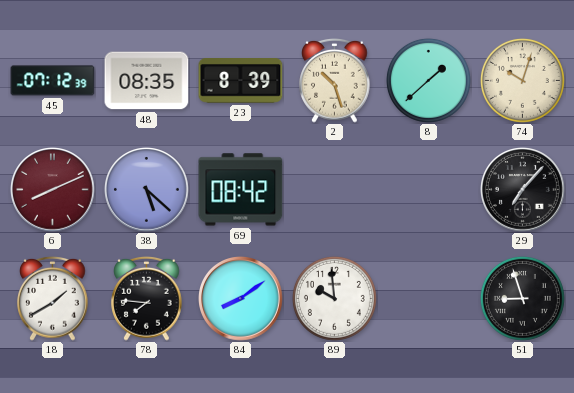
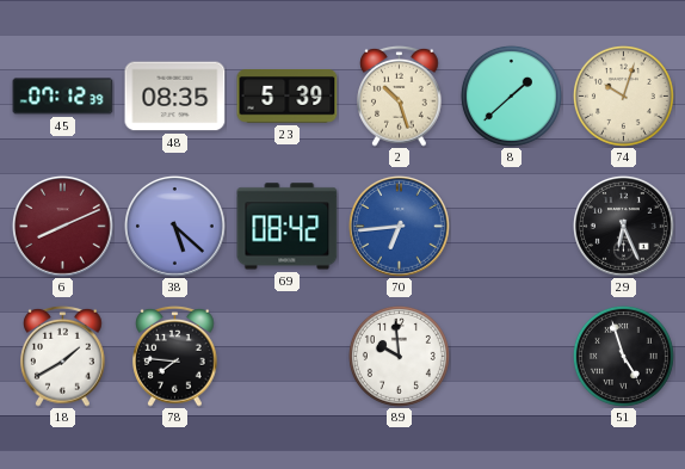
23: 8:39 -> 5:39
70: none -> 6:44
29: 7:07 -> 6:26
84: 8:09 -> none
51: 8:57 -> 4:57
